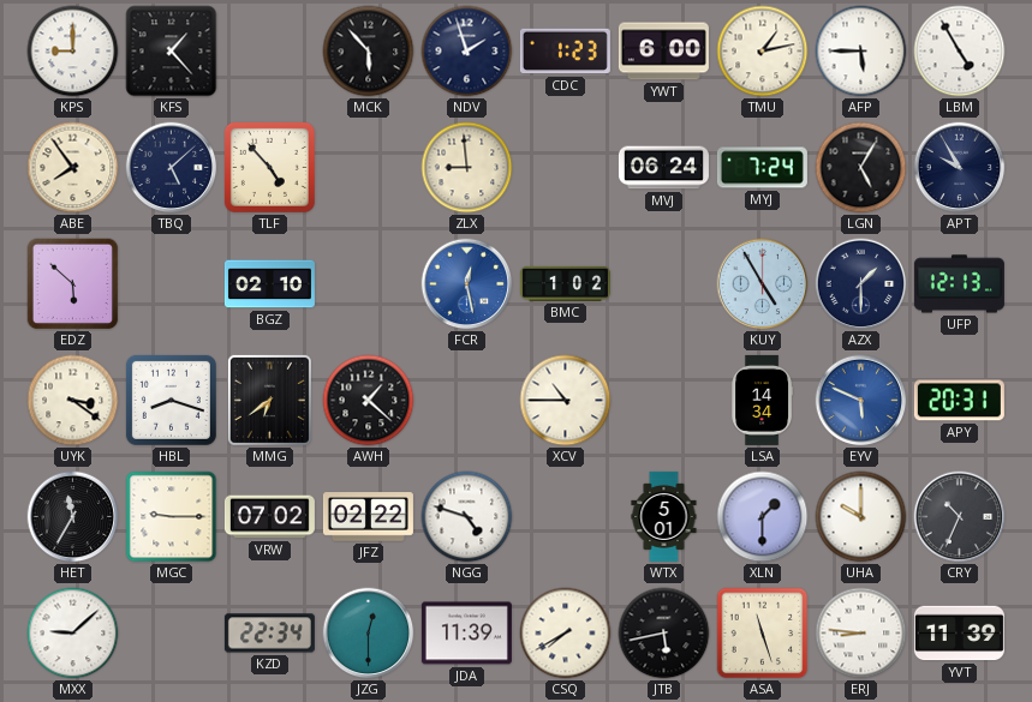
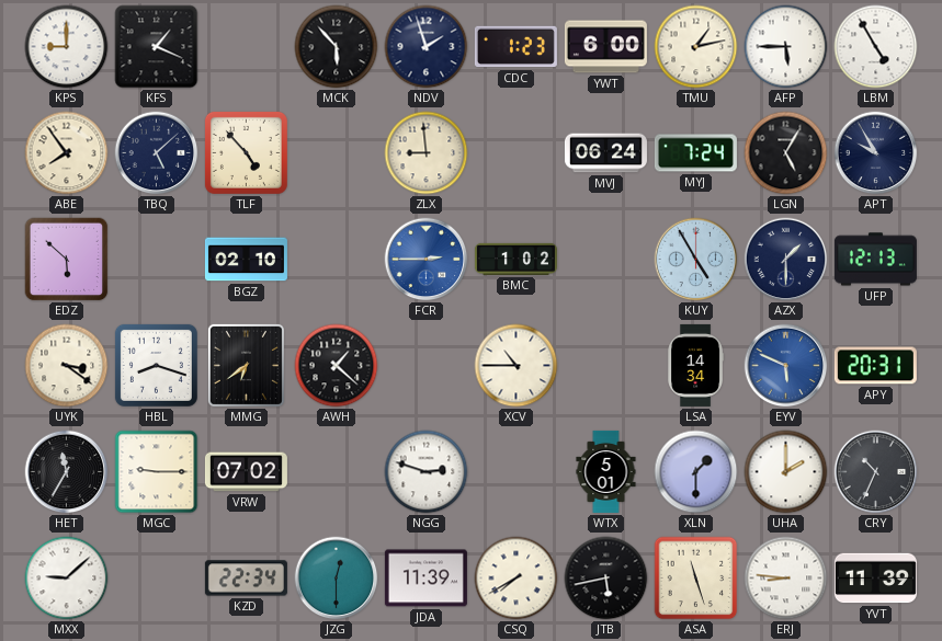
KFS: 1:23 -> 1:19
FCR: 12:28 -> 2:45
JFZ: 02:22 -> none
NGG: 4:48 -> 2:48
UHA: 10:00 -> 2:00
